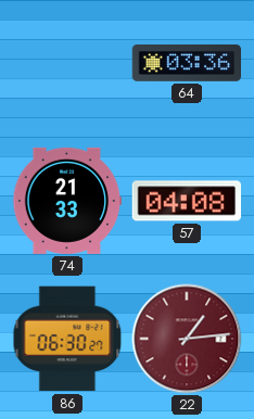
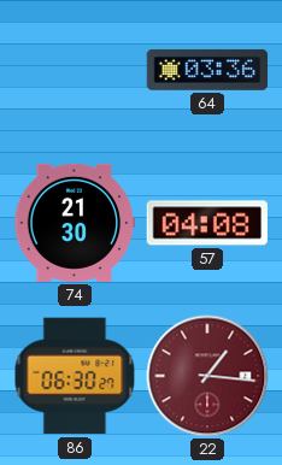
74: 21:33 -> 21:30
22: 1:14 -> 1:16
